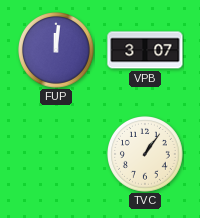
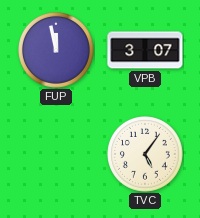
FUP: 12:01 -> 11:58
TVC: 1:06 -> 5:06
